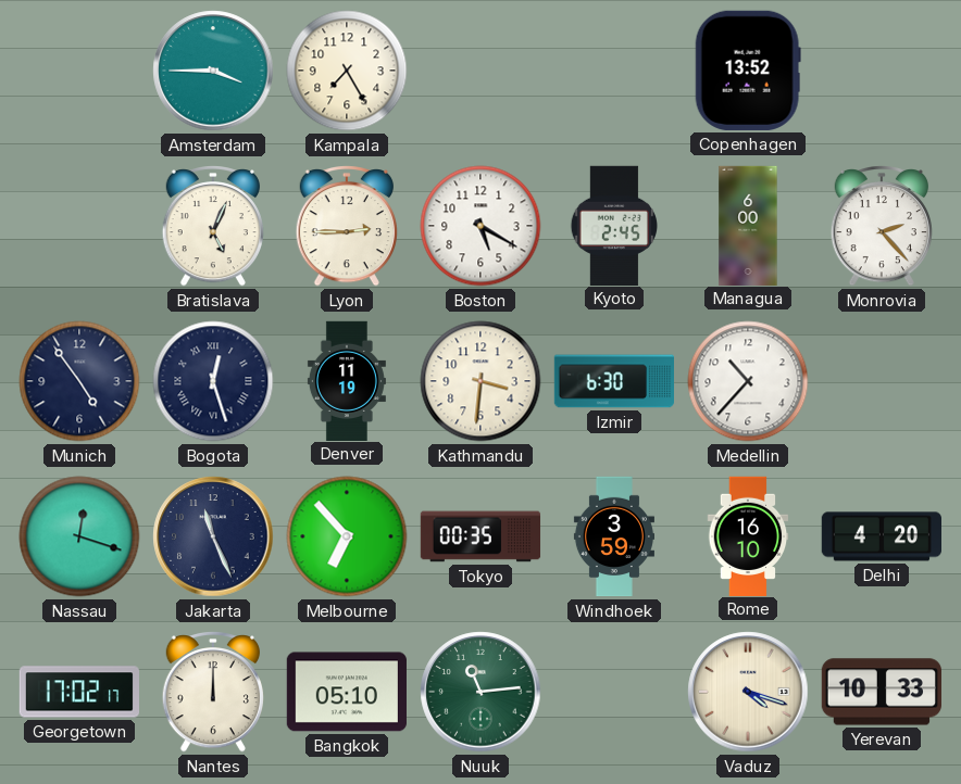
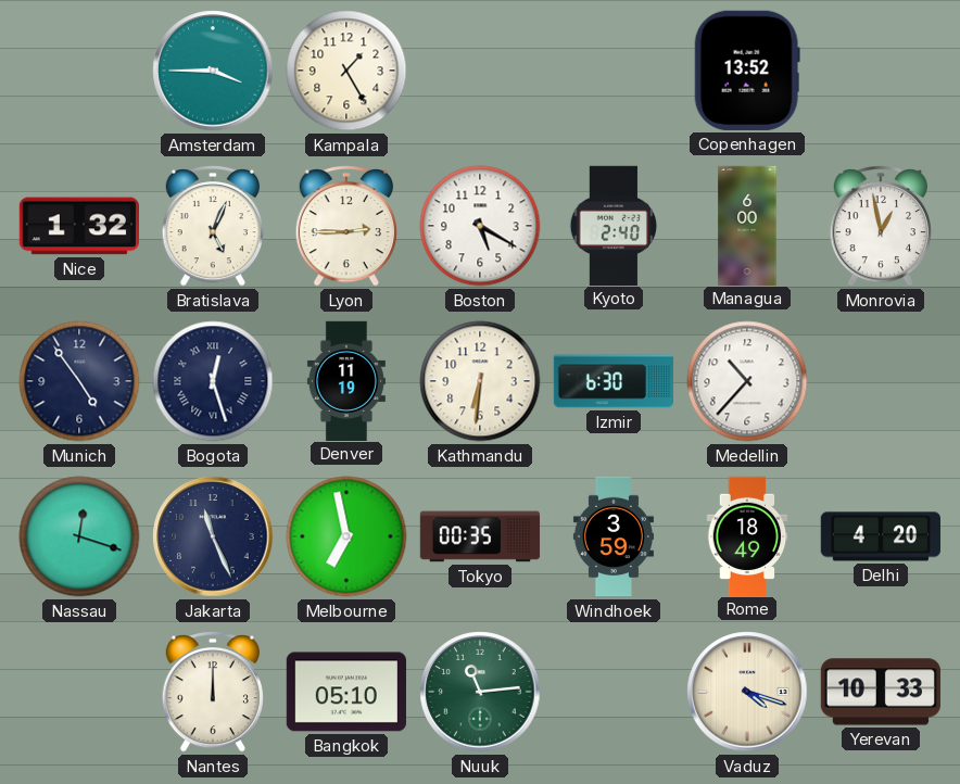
Kampala: 7:25 -> 1:25
Nice: none -> 1:32
Kyoto: 2:45 -> 2:40
Monrovia: 2:23 -> 12:58
Kathmandu: 3:31 -> 6:31
Melbourne: 6:53 -> 6:58
Rome: 16:10 -> 18:49
Georgetown: 17:02 -> none
